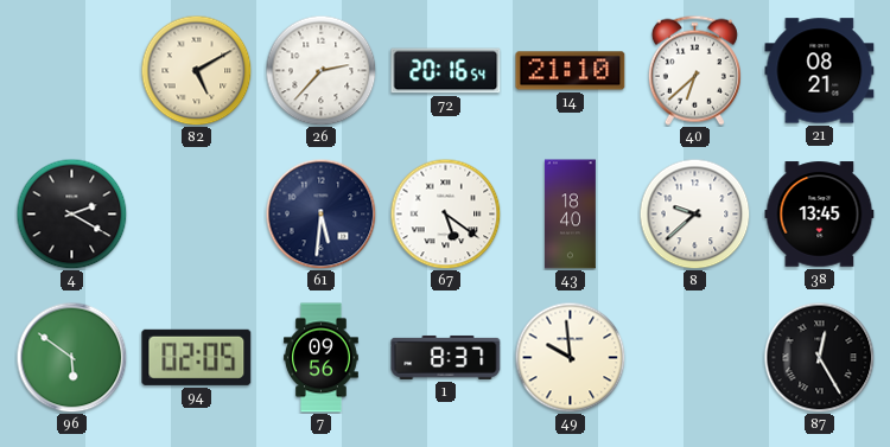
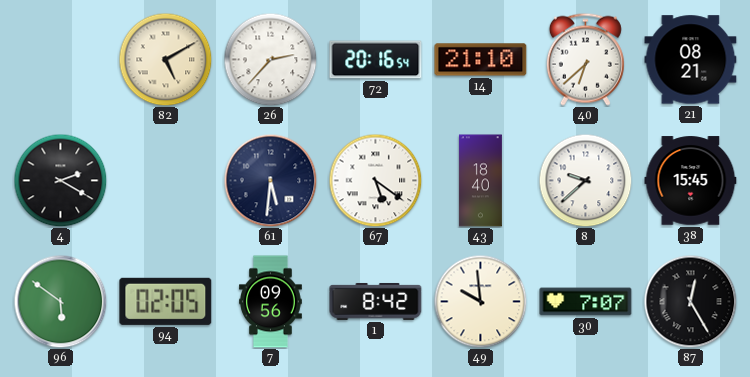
38: 13:45 -> 15:45
1: 8:37 -> 8:42
30: none -> 7:07
